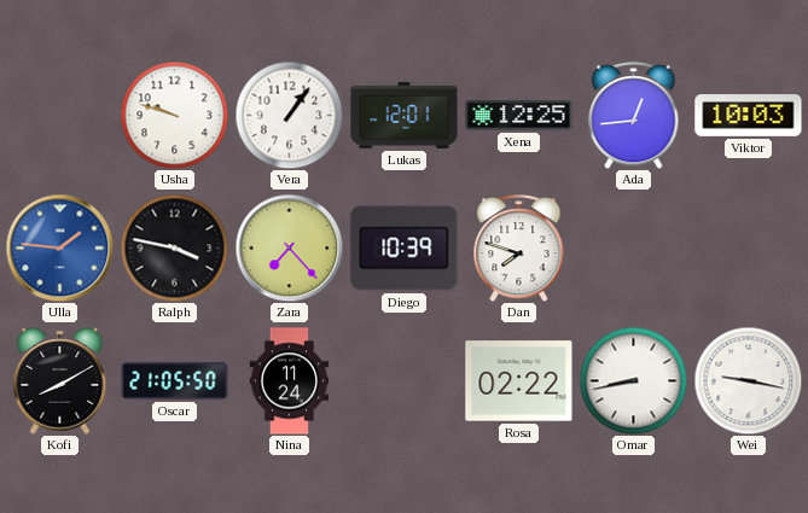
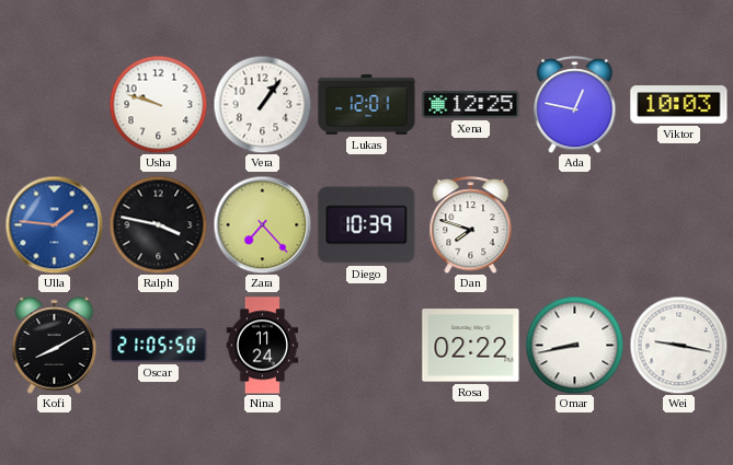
Ada: 12:44 -> 12:47
